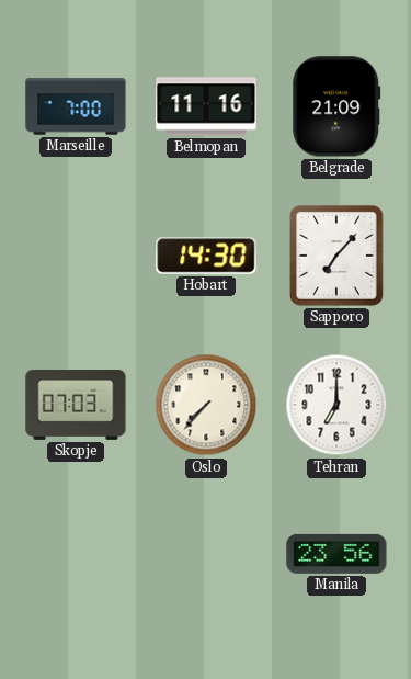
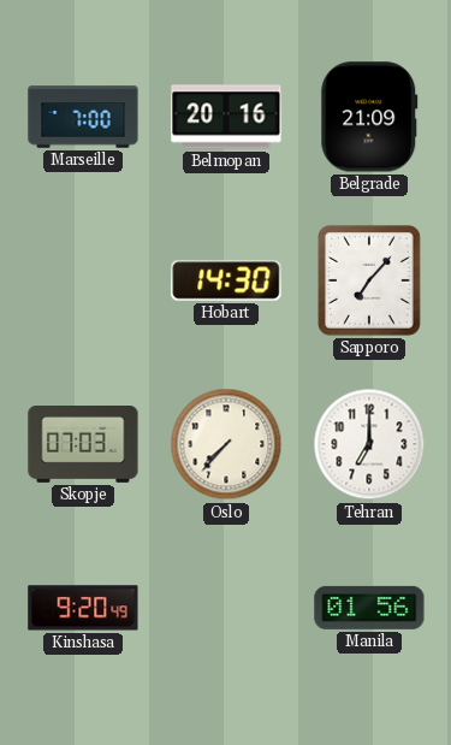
Belmopan: 11:16 -> 20:16
Kinshasa: none -> 9:20
Manila: 23:56 -> 01:56
